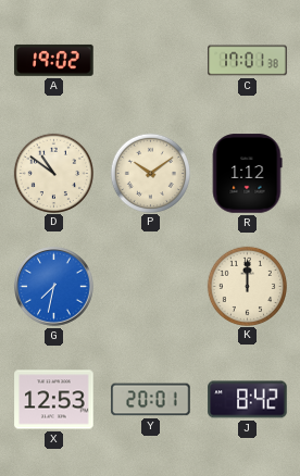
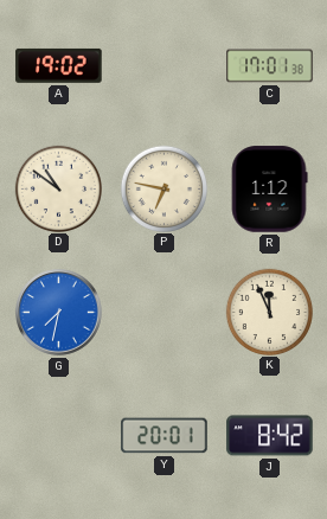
P: 10:09 -> 6:47
K: 12:00 -> 11:56
X: 12:53 -> none
